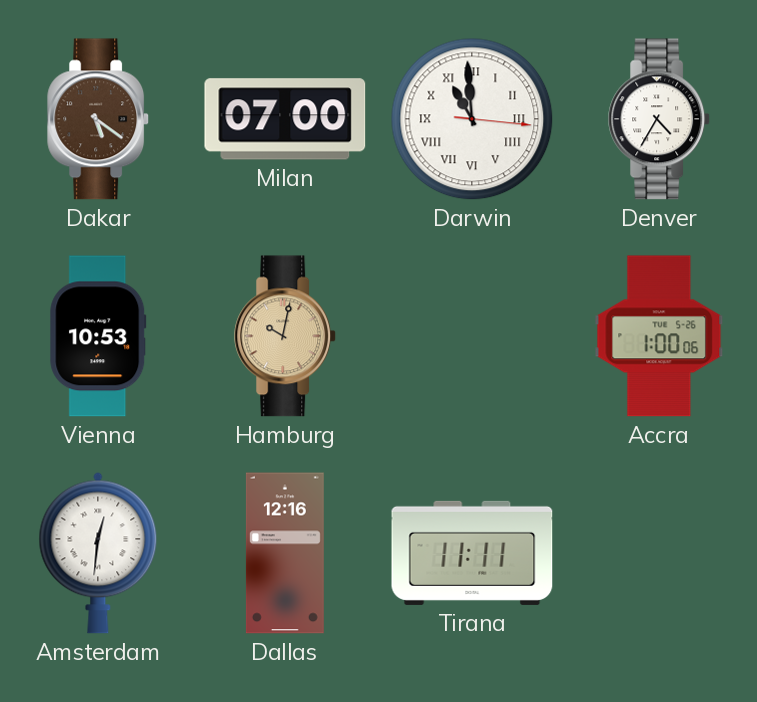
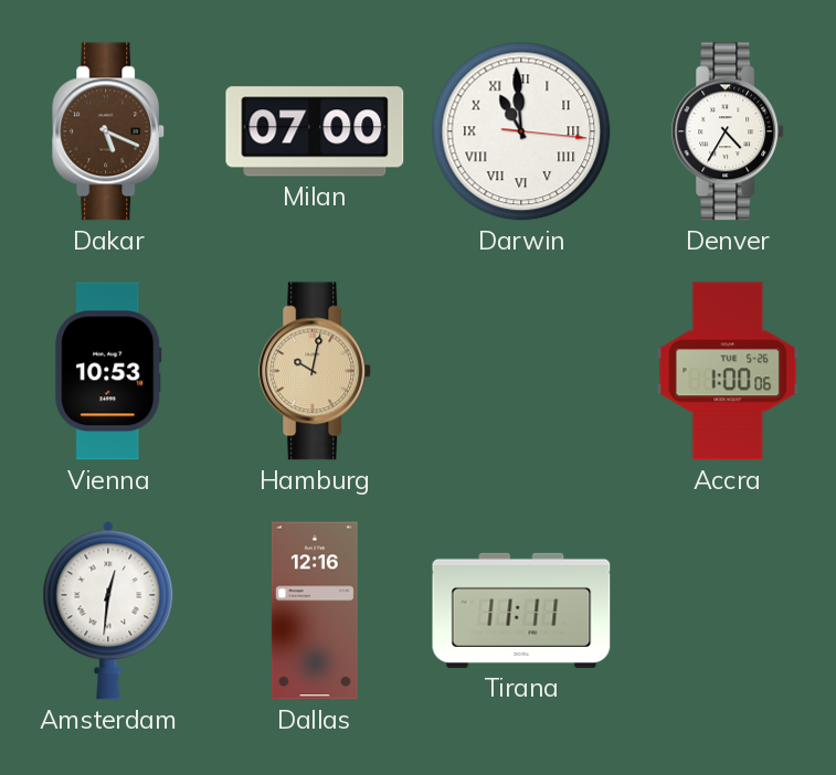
Dakar: 5:21 -> 5:19
